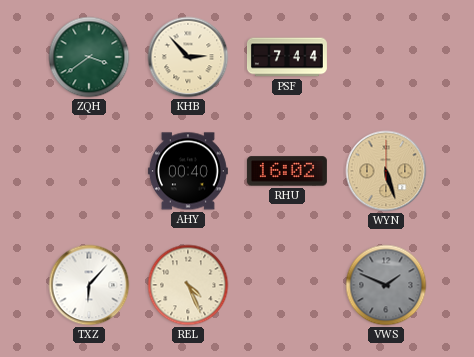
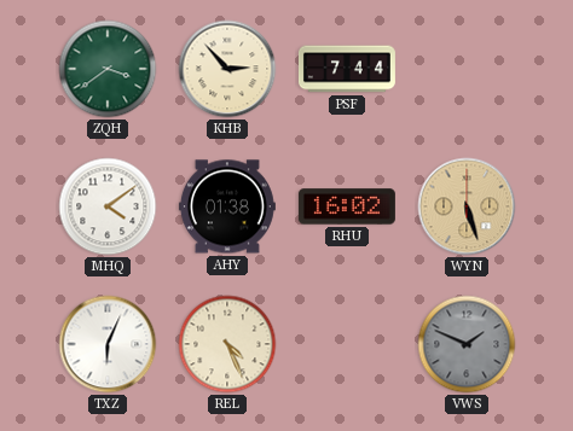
MHQ: none -> 4:09
AHY: 00:40 -> 01:38
TXZ: 6:07 -> 6:04
